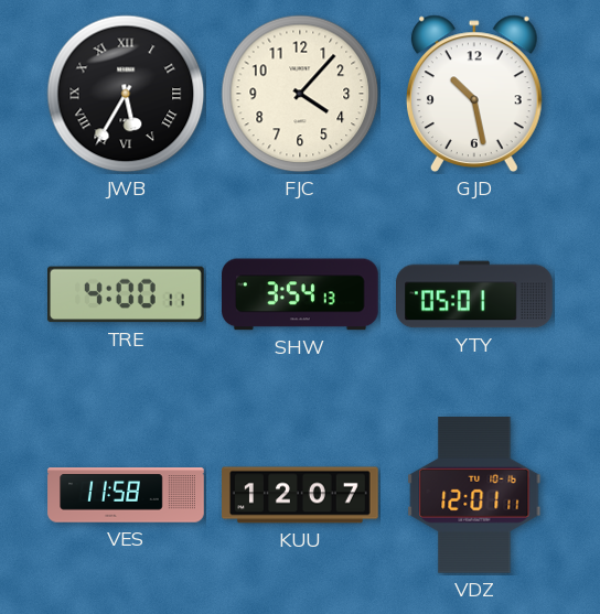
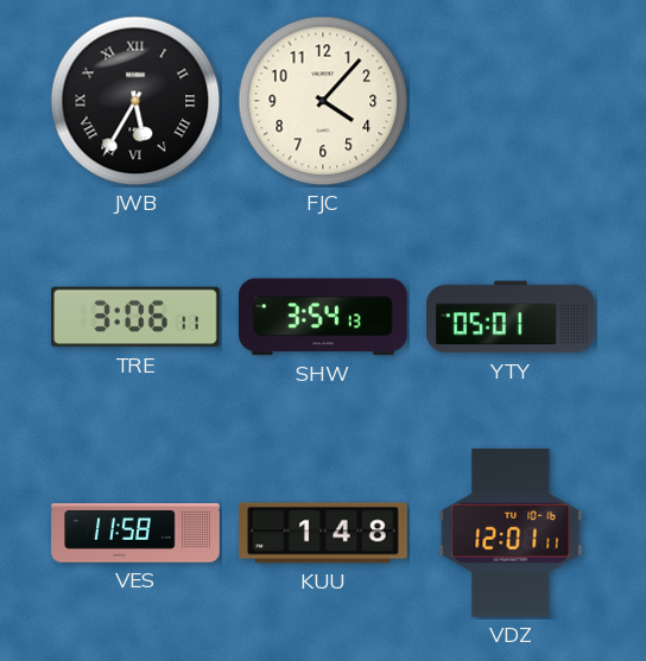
GJD: 10:28 -> none
TRE: 4:00 -> 3:06
KUU: 12:07 -> 1:48
